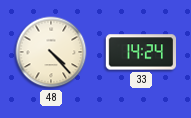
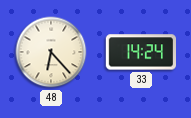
48: 4:23 -> 6:23
